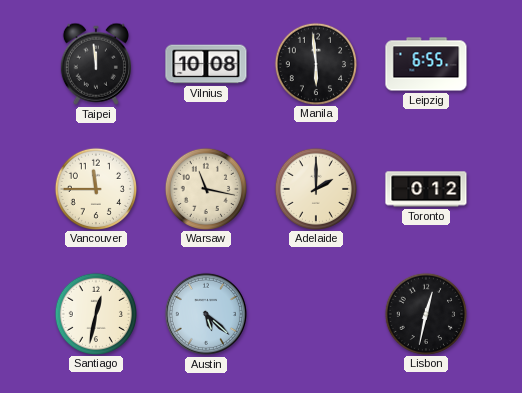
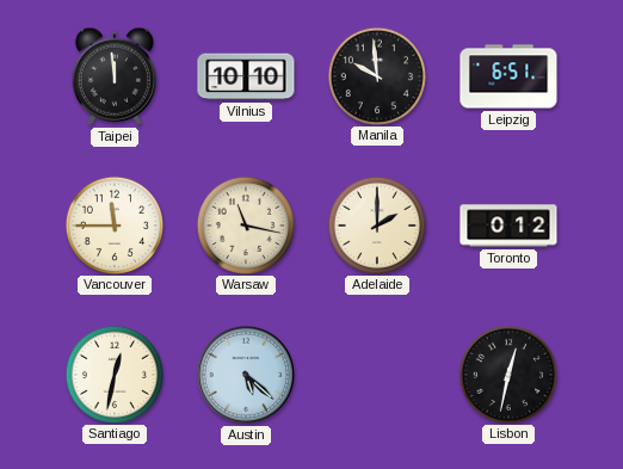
Vilnius: 10:08 -> 10:10
Manila: 5:59 -> 9:59
Leipzig: 6:55 -> 6:51
